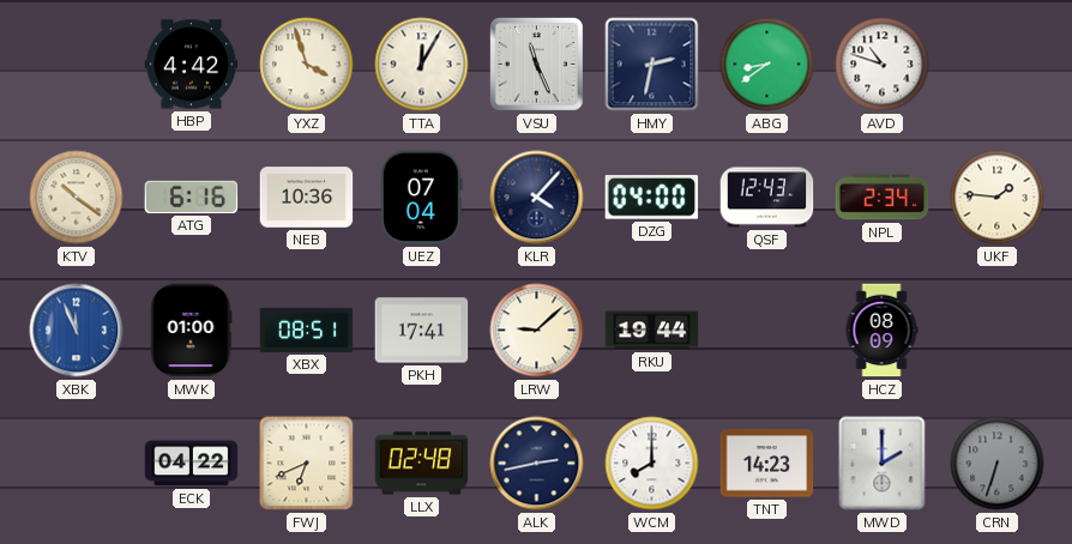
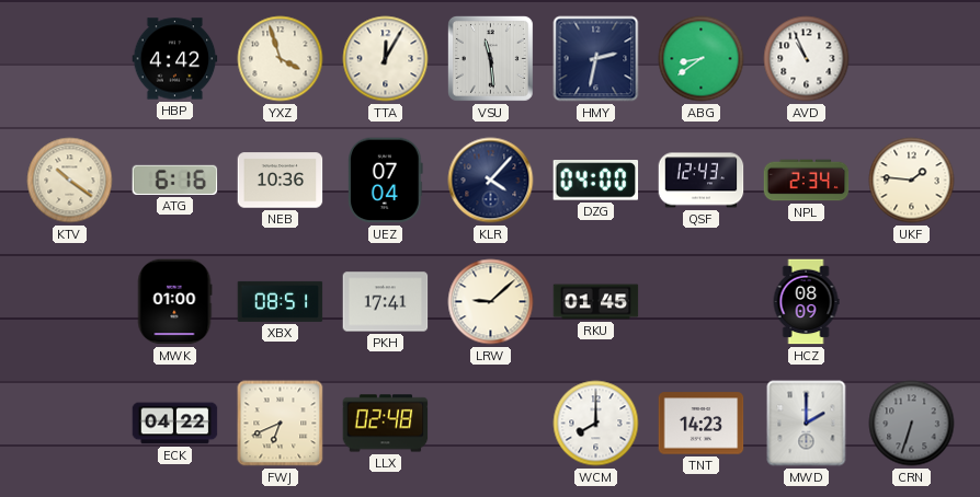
VSU: 11:26 -> 11:29
AVD: 10:48 -> 10:56
XBK: 11:56 -> none
RKU: 19:44 -> 01:45
ALK: 2:43 -> none
